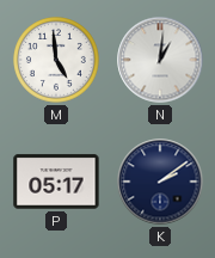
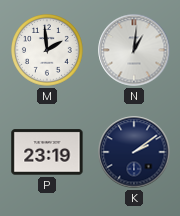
M: 4:59 -> 1:59
P: 05:17 -> 23:19
